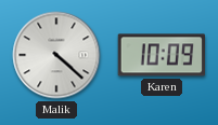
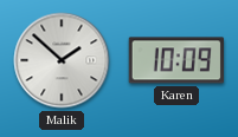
Malik: 4:22 -> 1:52
